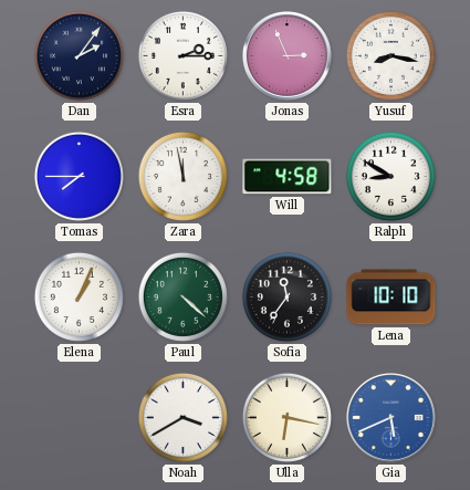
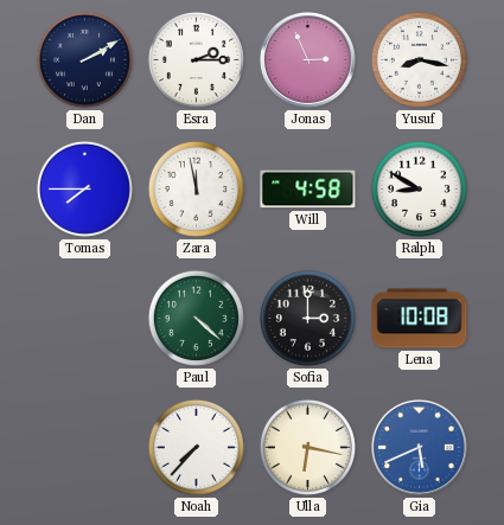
Dan: 2:06 -> 2:10
Elena: 1:04 -> none
Sofia: 11:36 -> 3:00
Lena: 10:10 -> 10:08
Noah: 3:40 -> 7:37
